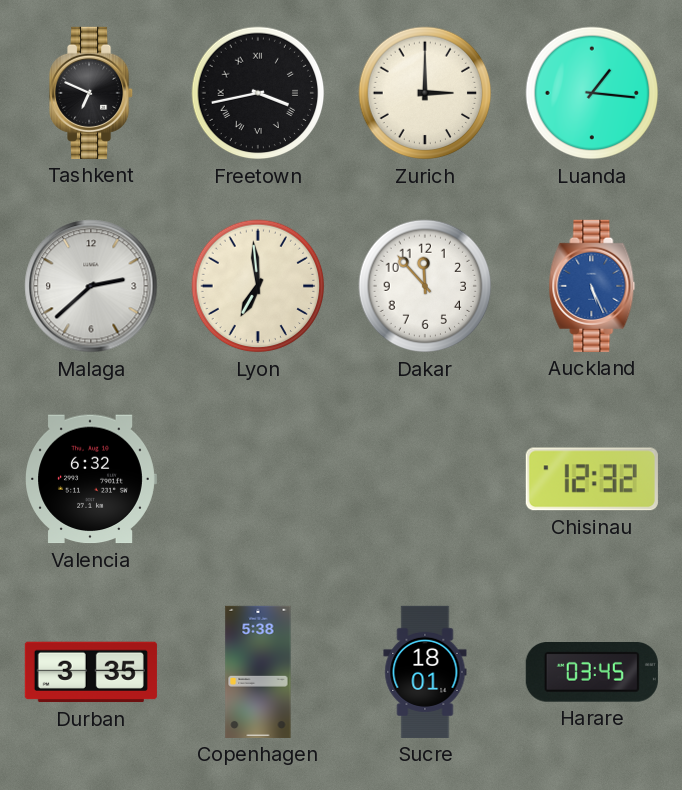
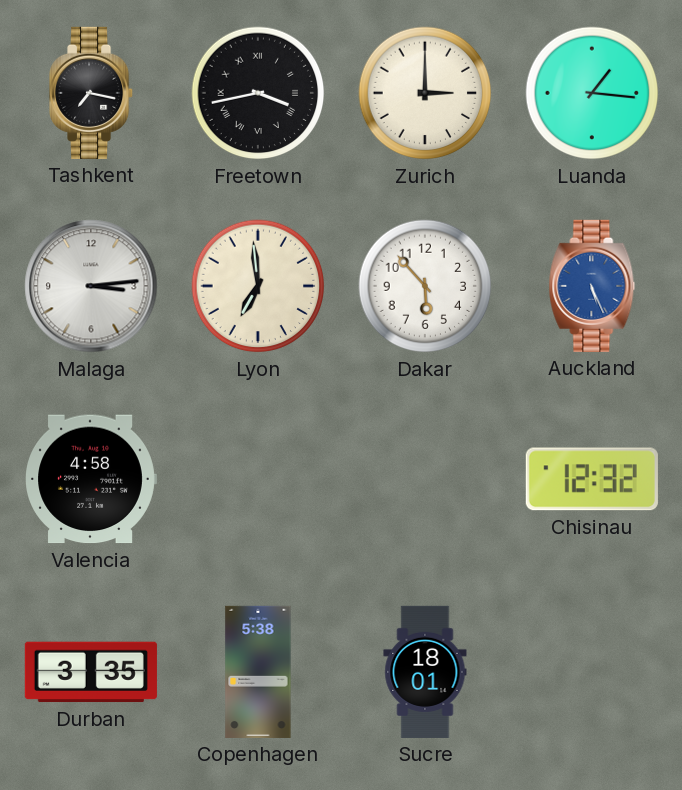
Tashkent: 6:49 -> 7:17
Malaga: 2:38 -> 3:14
Dakar: 11:53 -> 5:53
Valencia: 6:32 -> 4:58
Harare: 03:45 -> none
